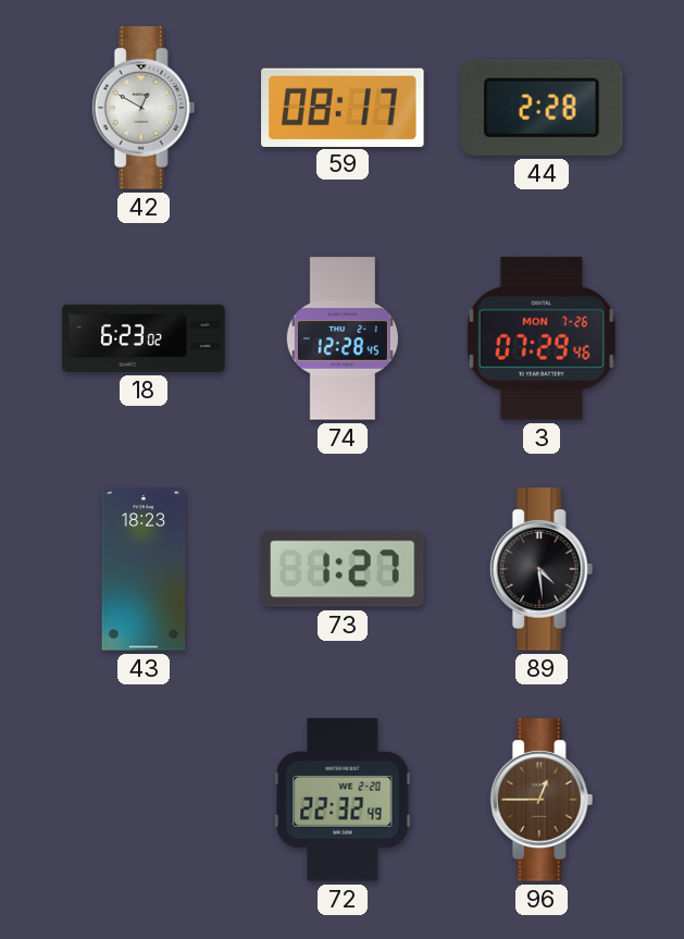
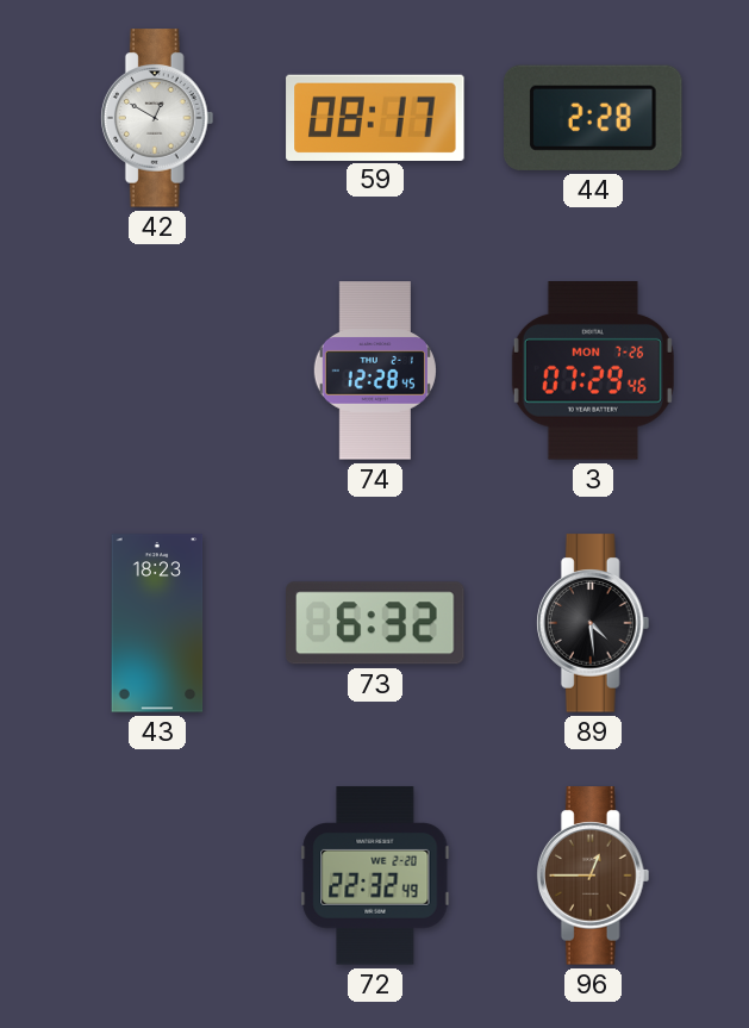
18: 6:23 -> none
73: 1:27 -> 6:32
